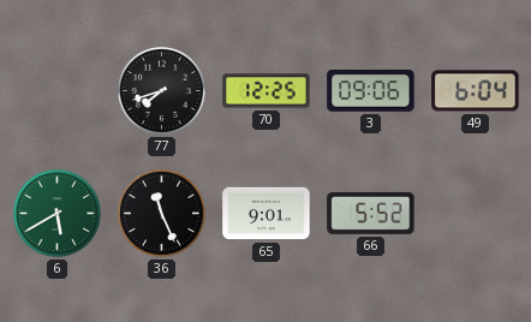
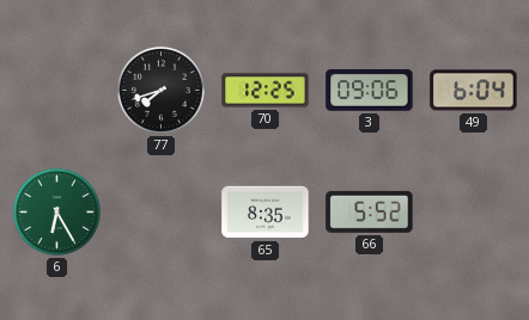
6: 5:40 -> 6:25
36: 11:26 -> none
65: 9:01 -> 8:35
